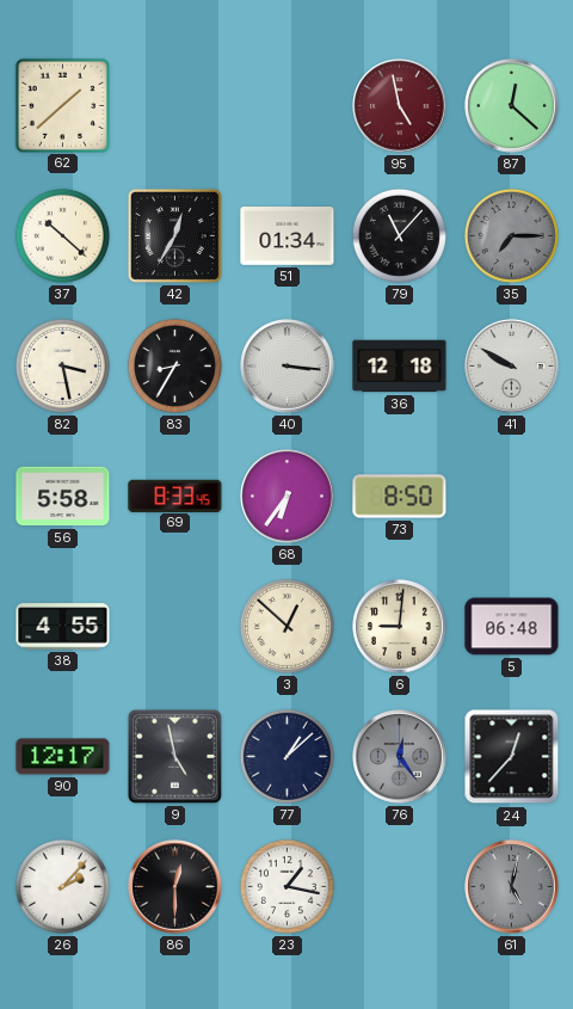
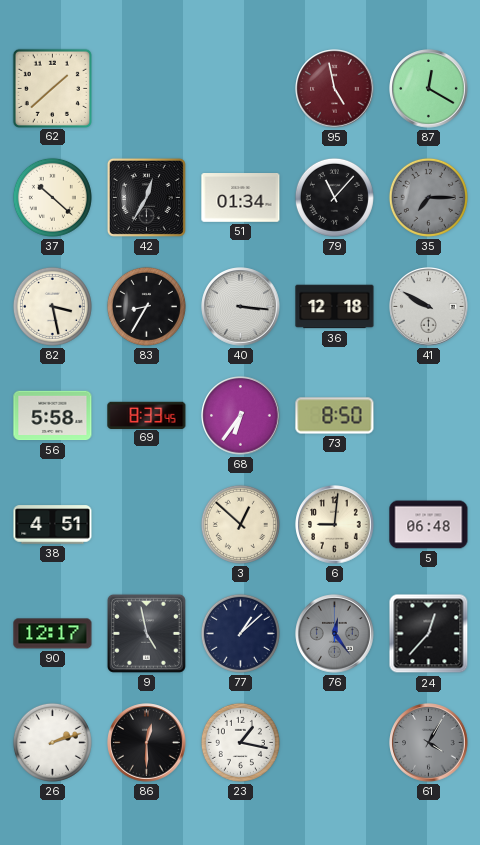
87: 12:22 -> 12:20
38: 4:55 -> 4:51
26: 2:07 -> 2:12
61: 5:02 -> 4:05
